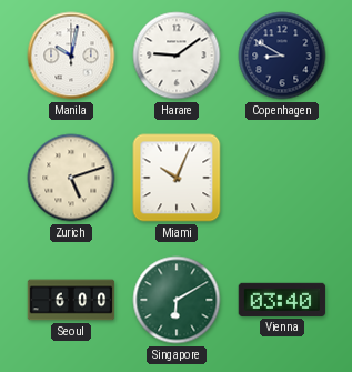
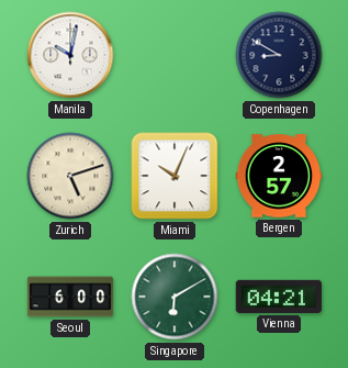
Harare: 9:09 -> none
Bergen: none -> 2:57
Vienna: 03:40 -> 04:21
